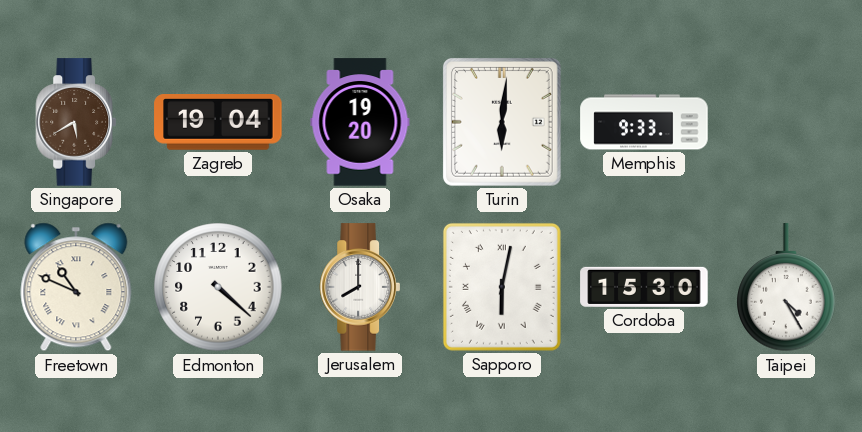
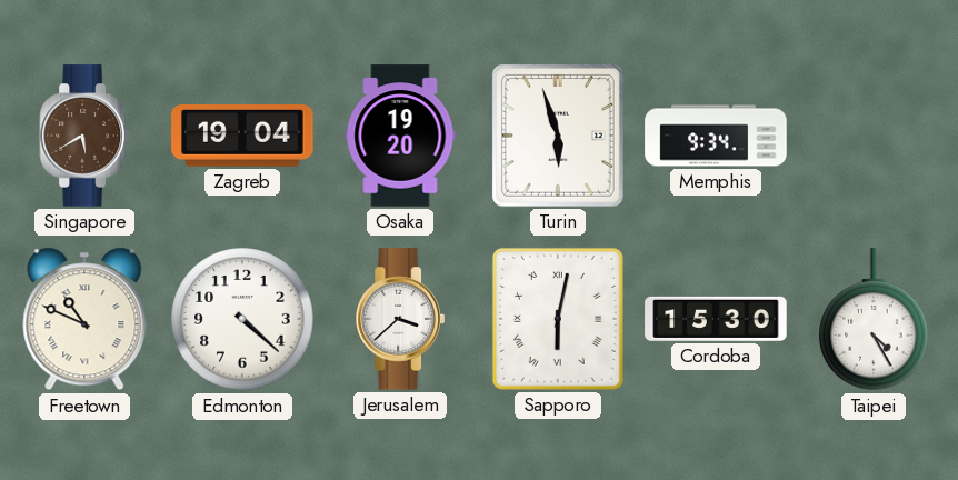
Turin: 6:01 -> 5:57
Memphis: 9:33 -> 9:34
Jerusalem: 8:00 -> 3:38
